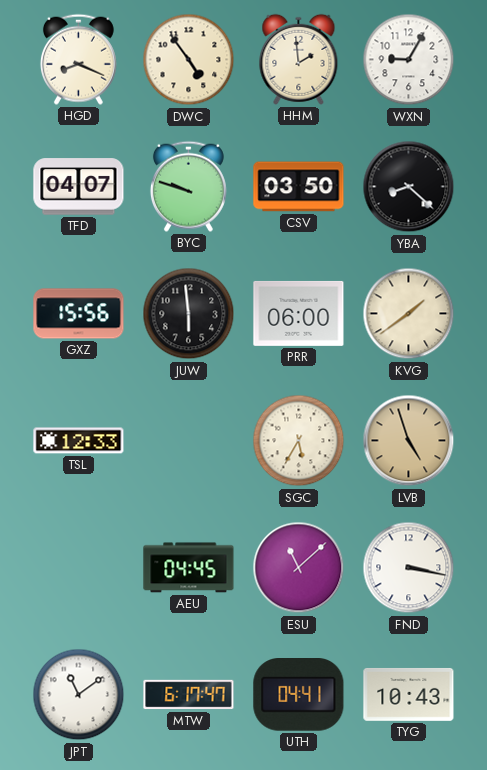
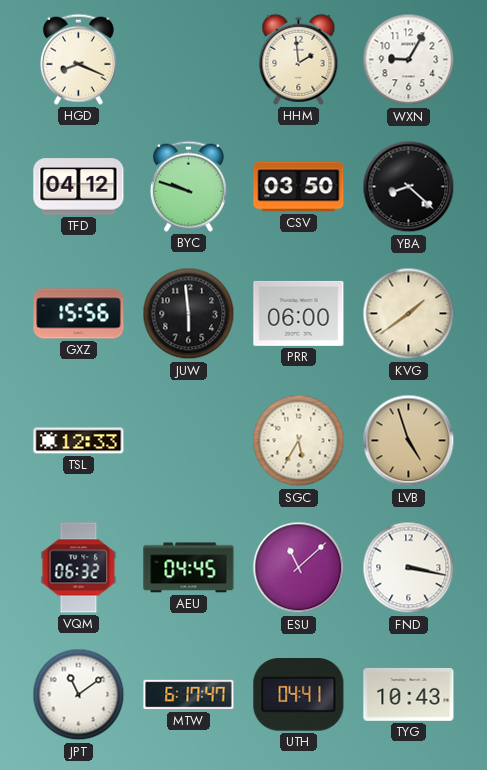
DWC: 4:54 -> none
TFD: 04:07 -> 04:12
VQM: none -> 06:32
